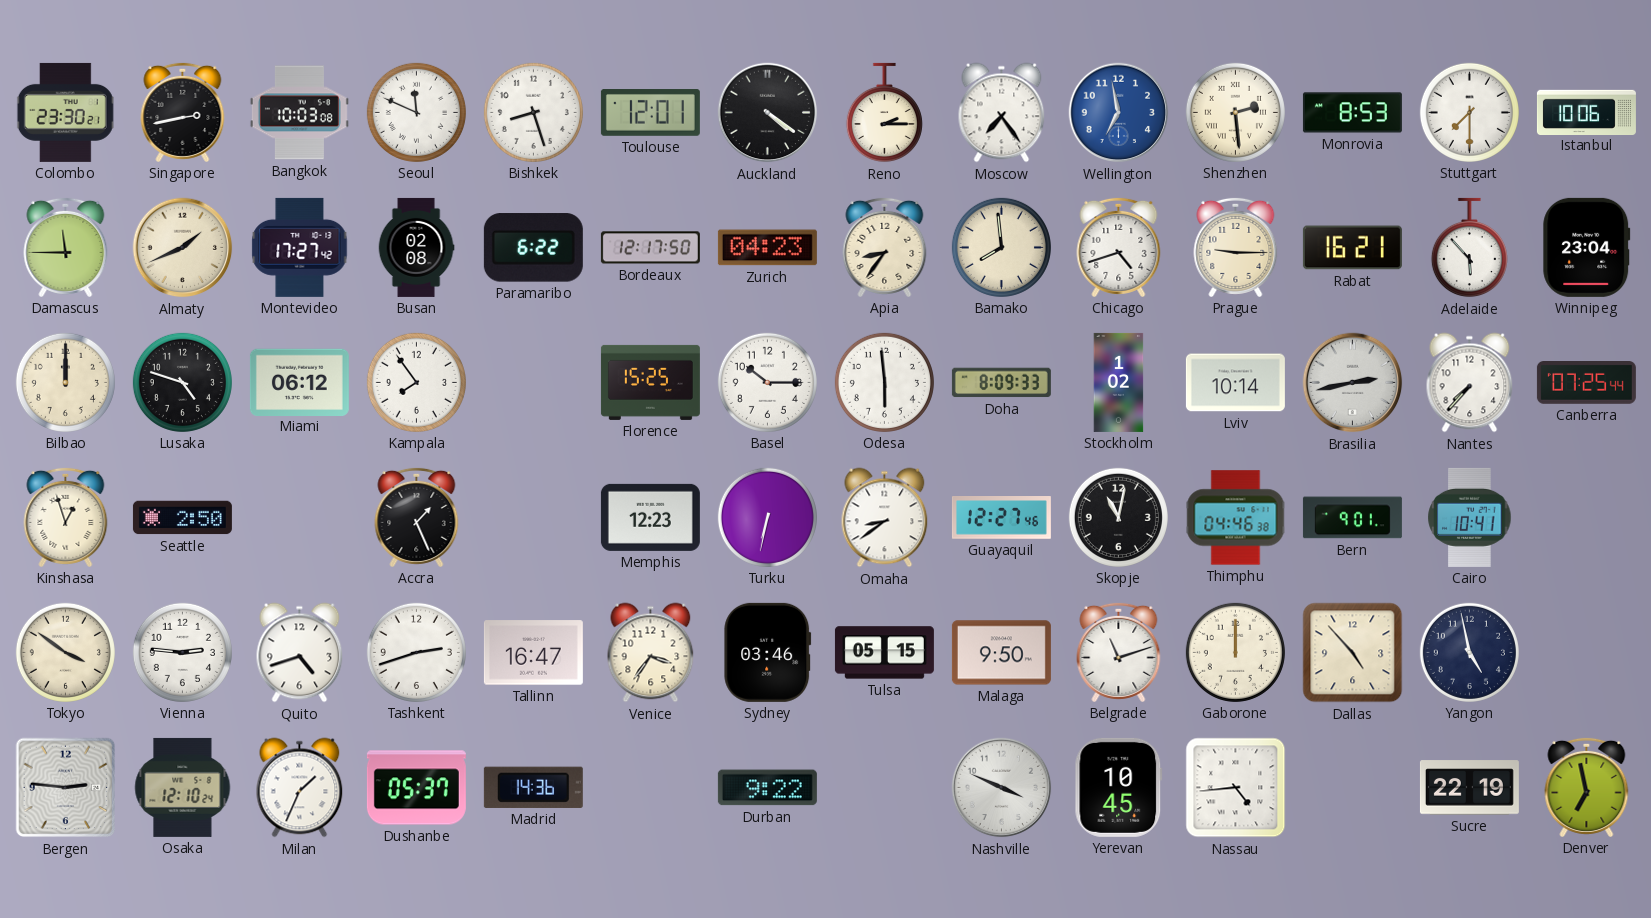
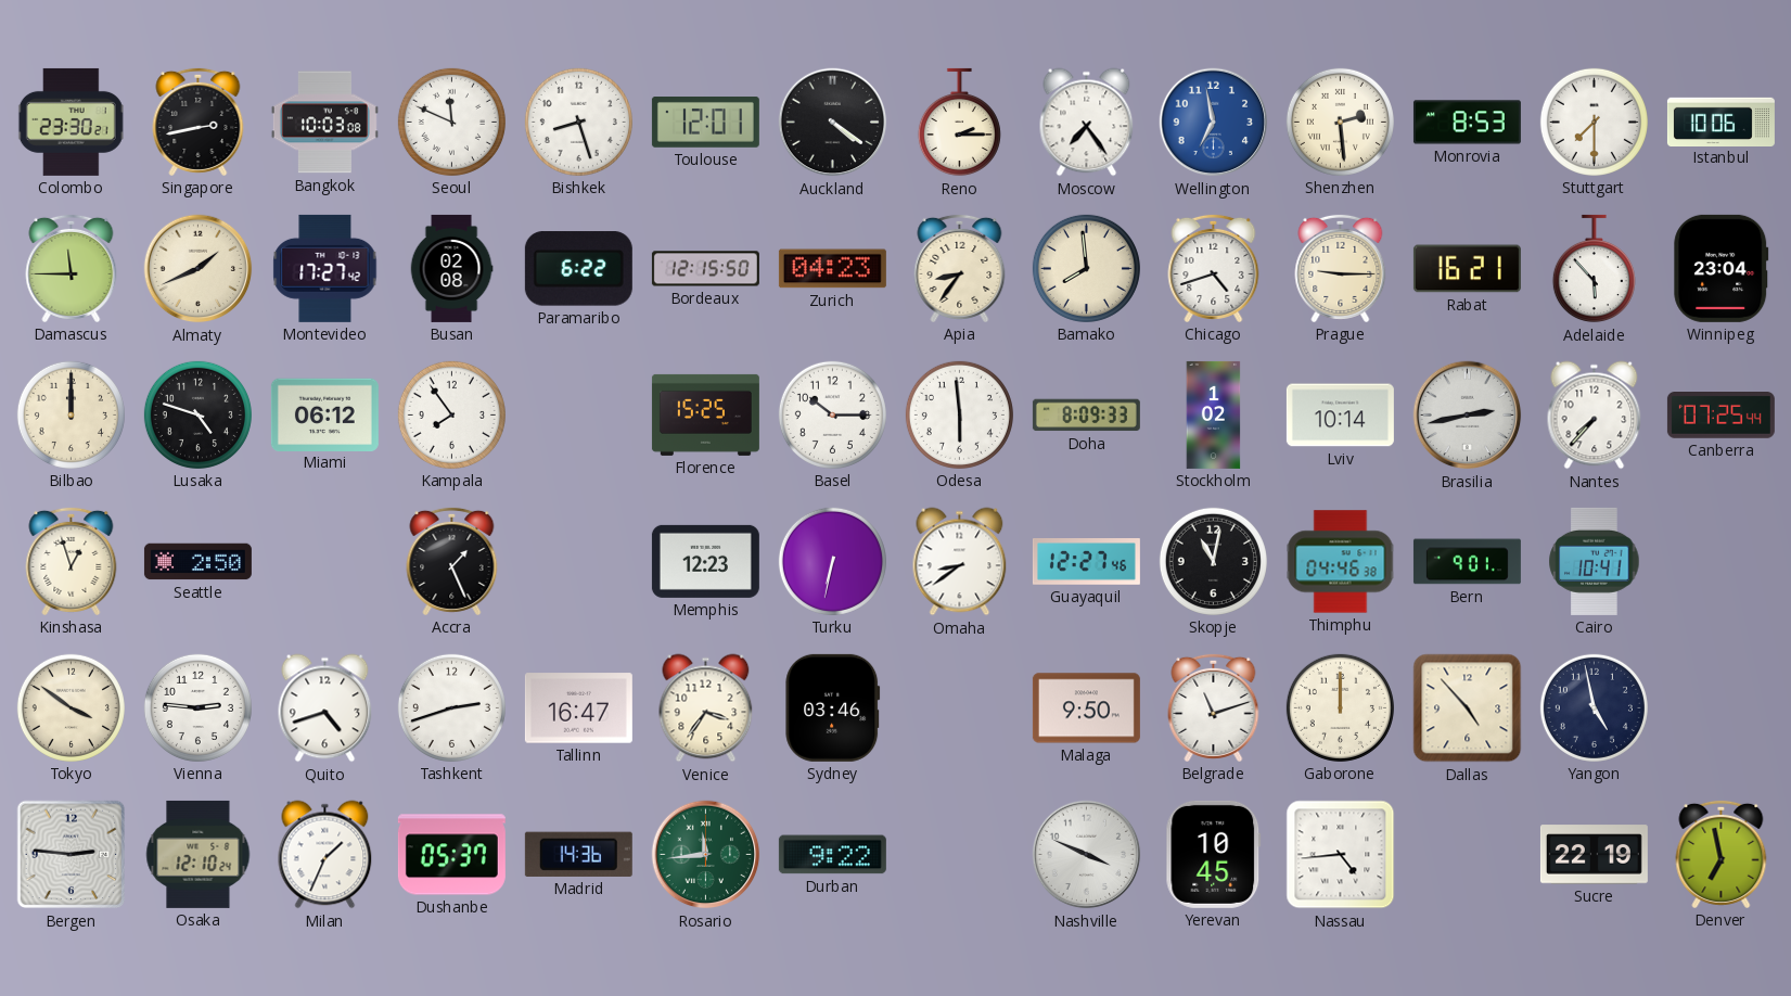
Bordeaux: 12:17 -> 12:15
Tulsa: 05:15 -> none
Rosario: none -> 11:44
